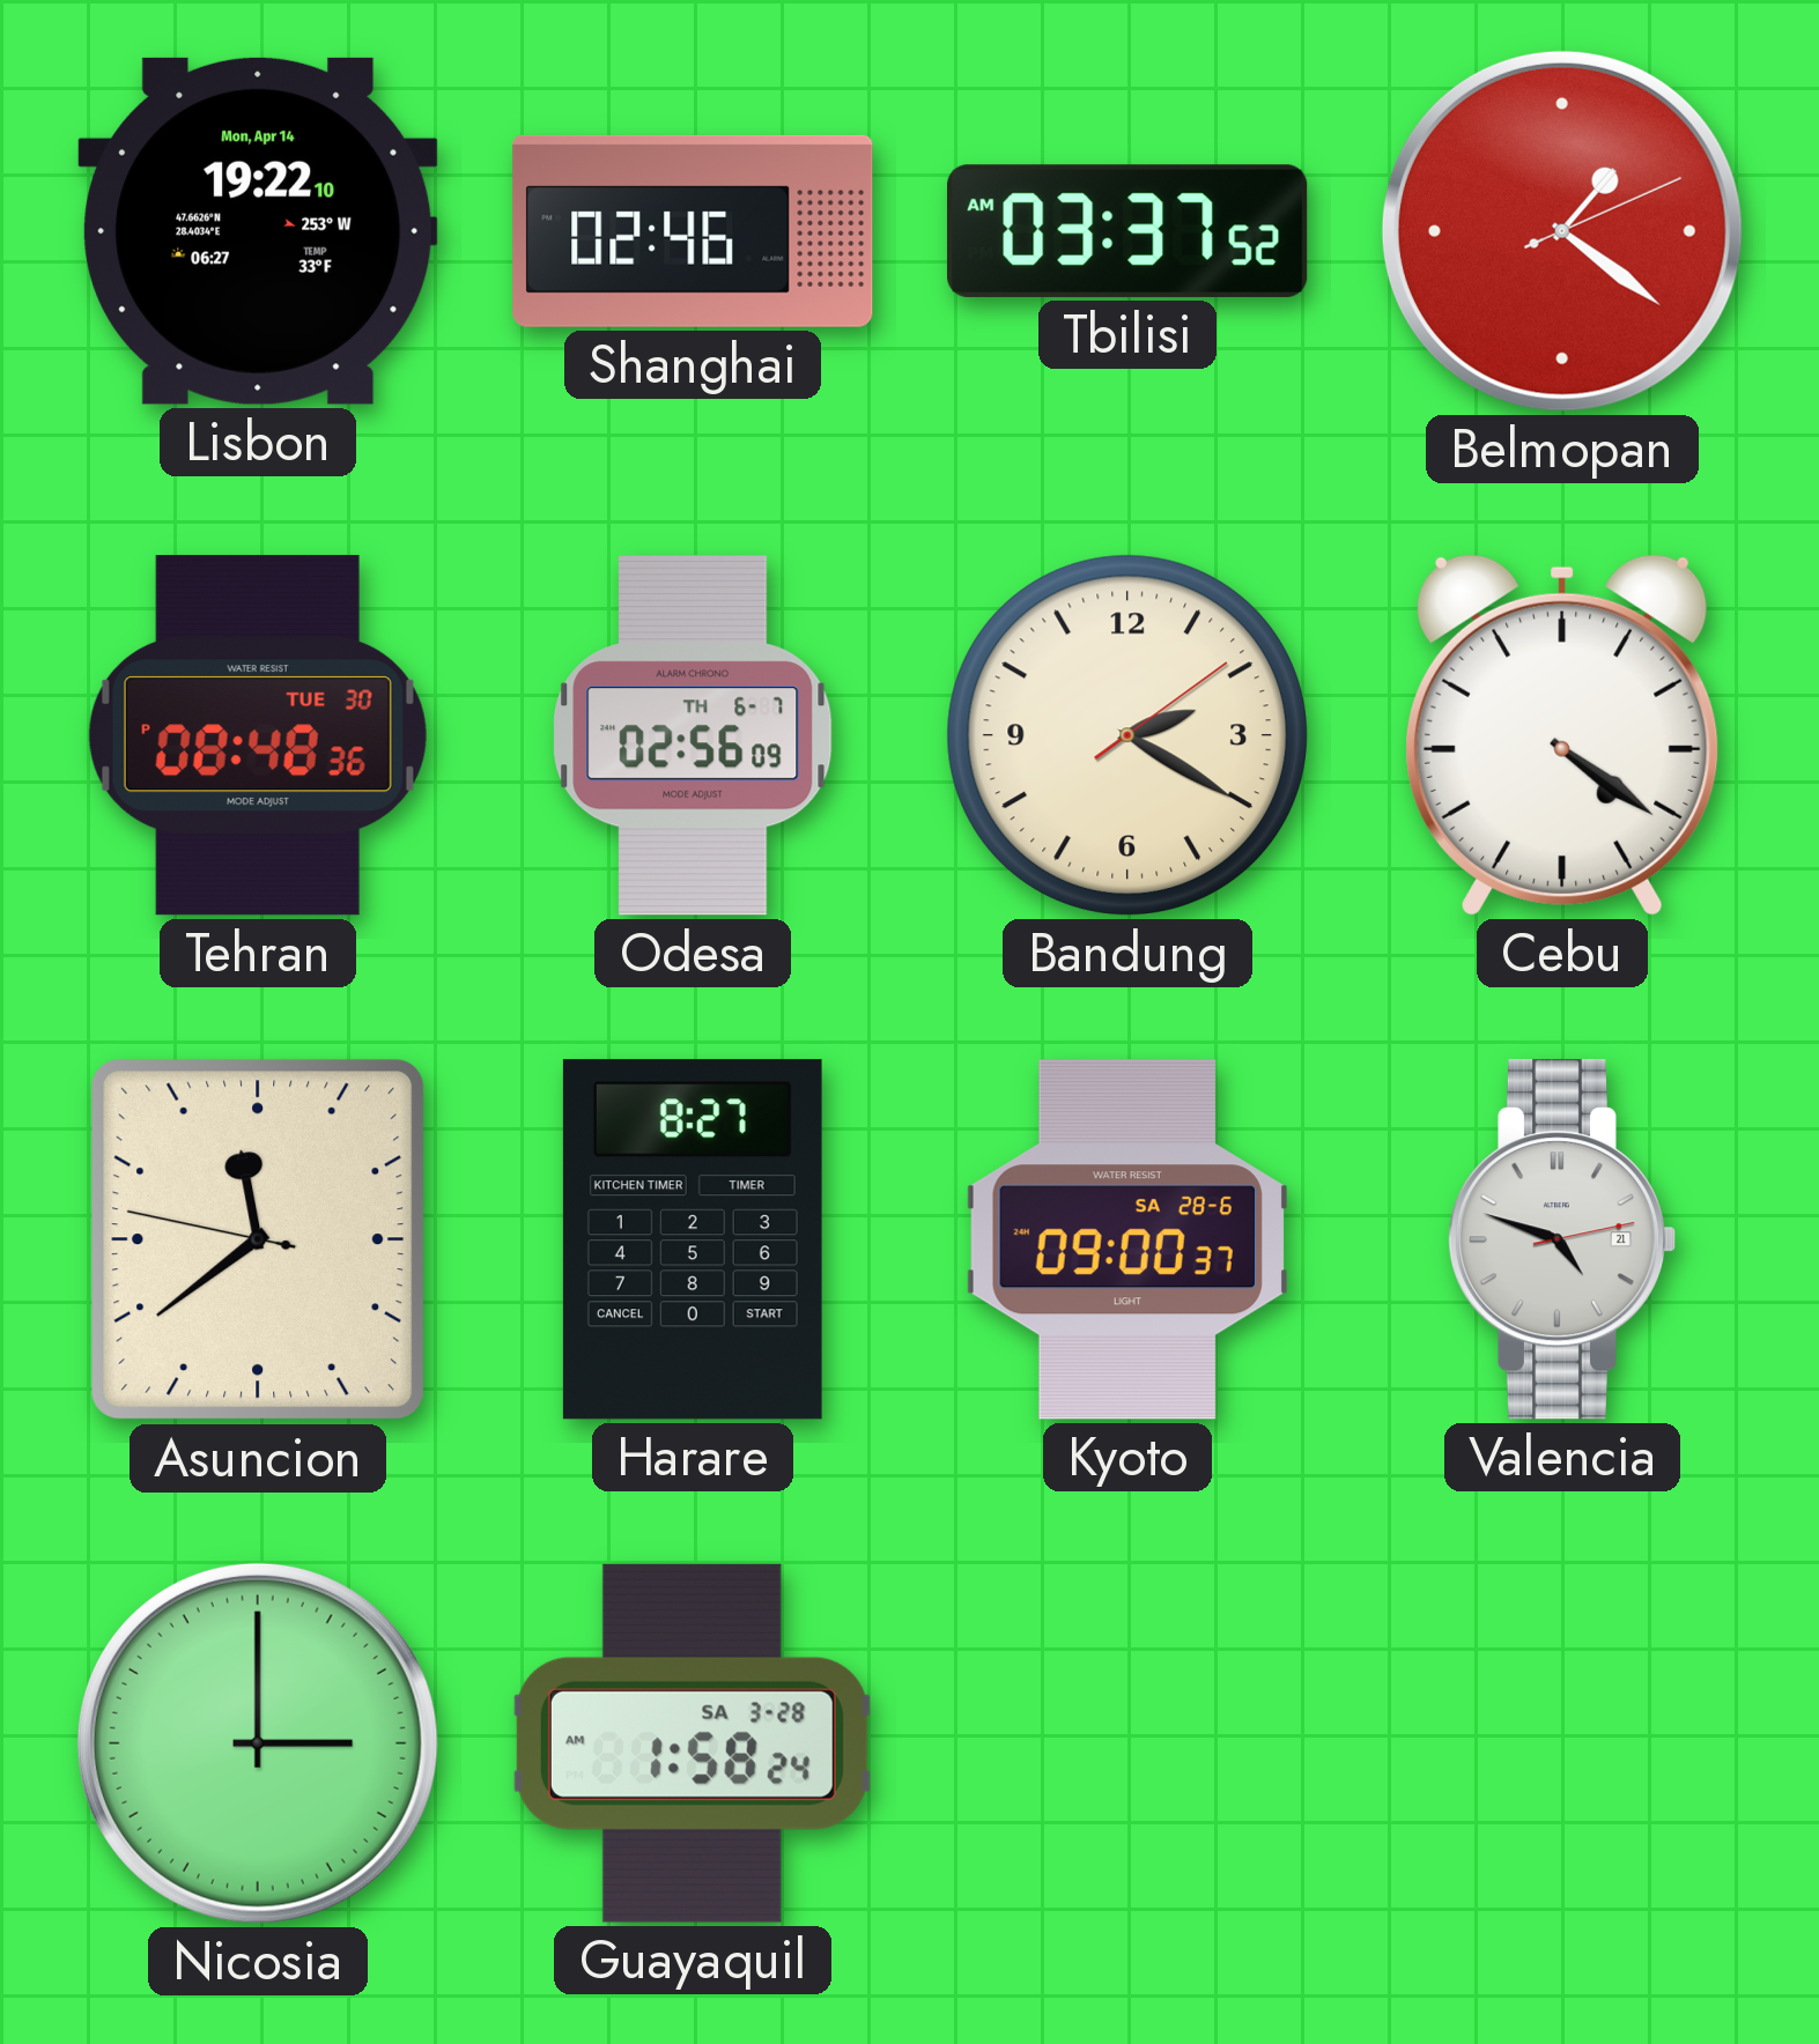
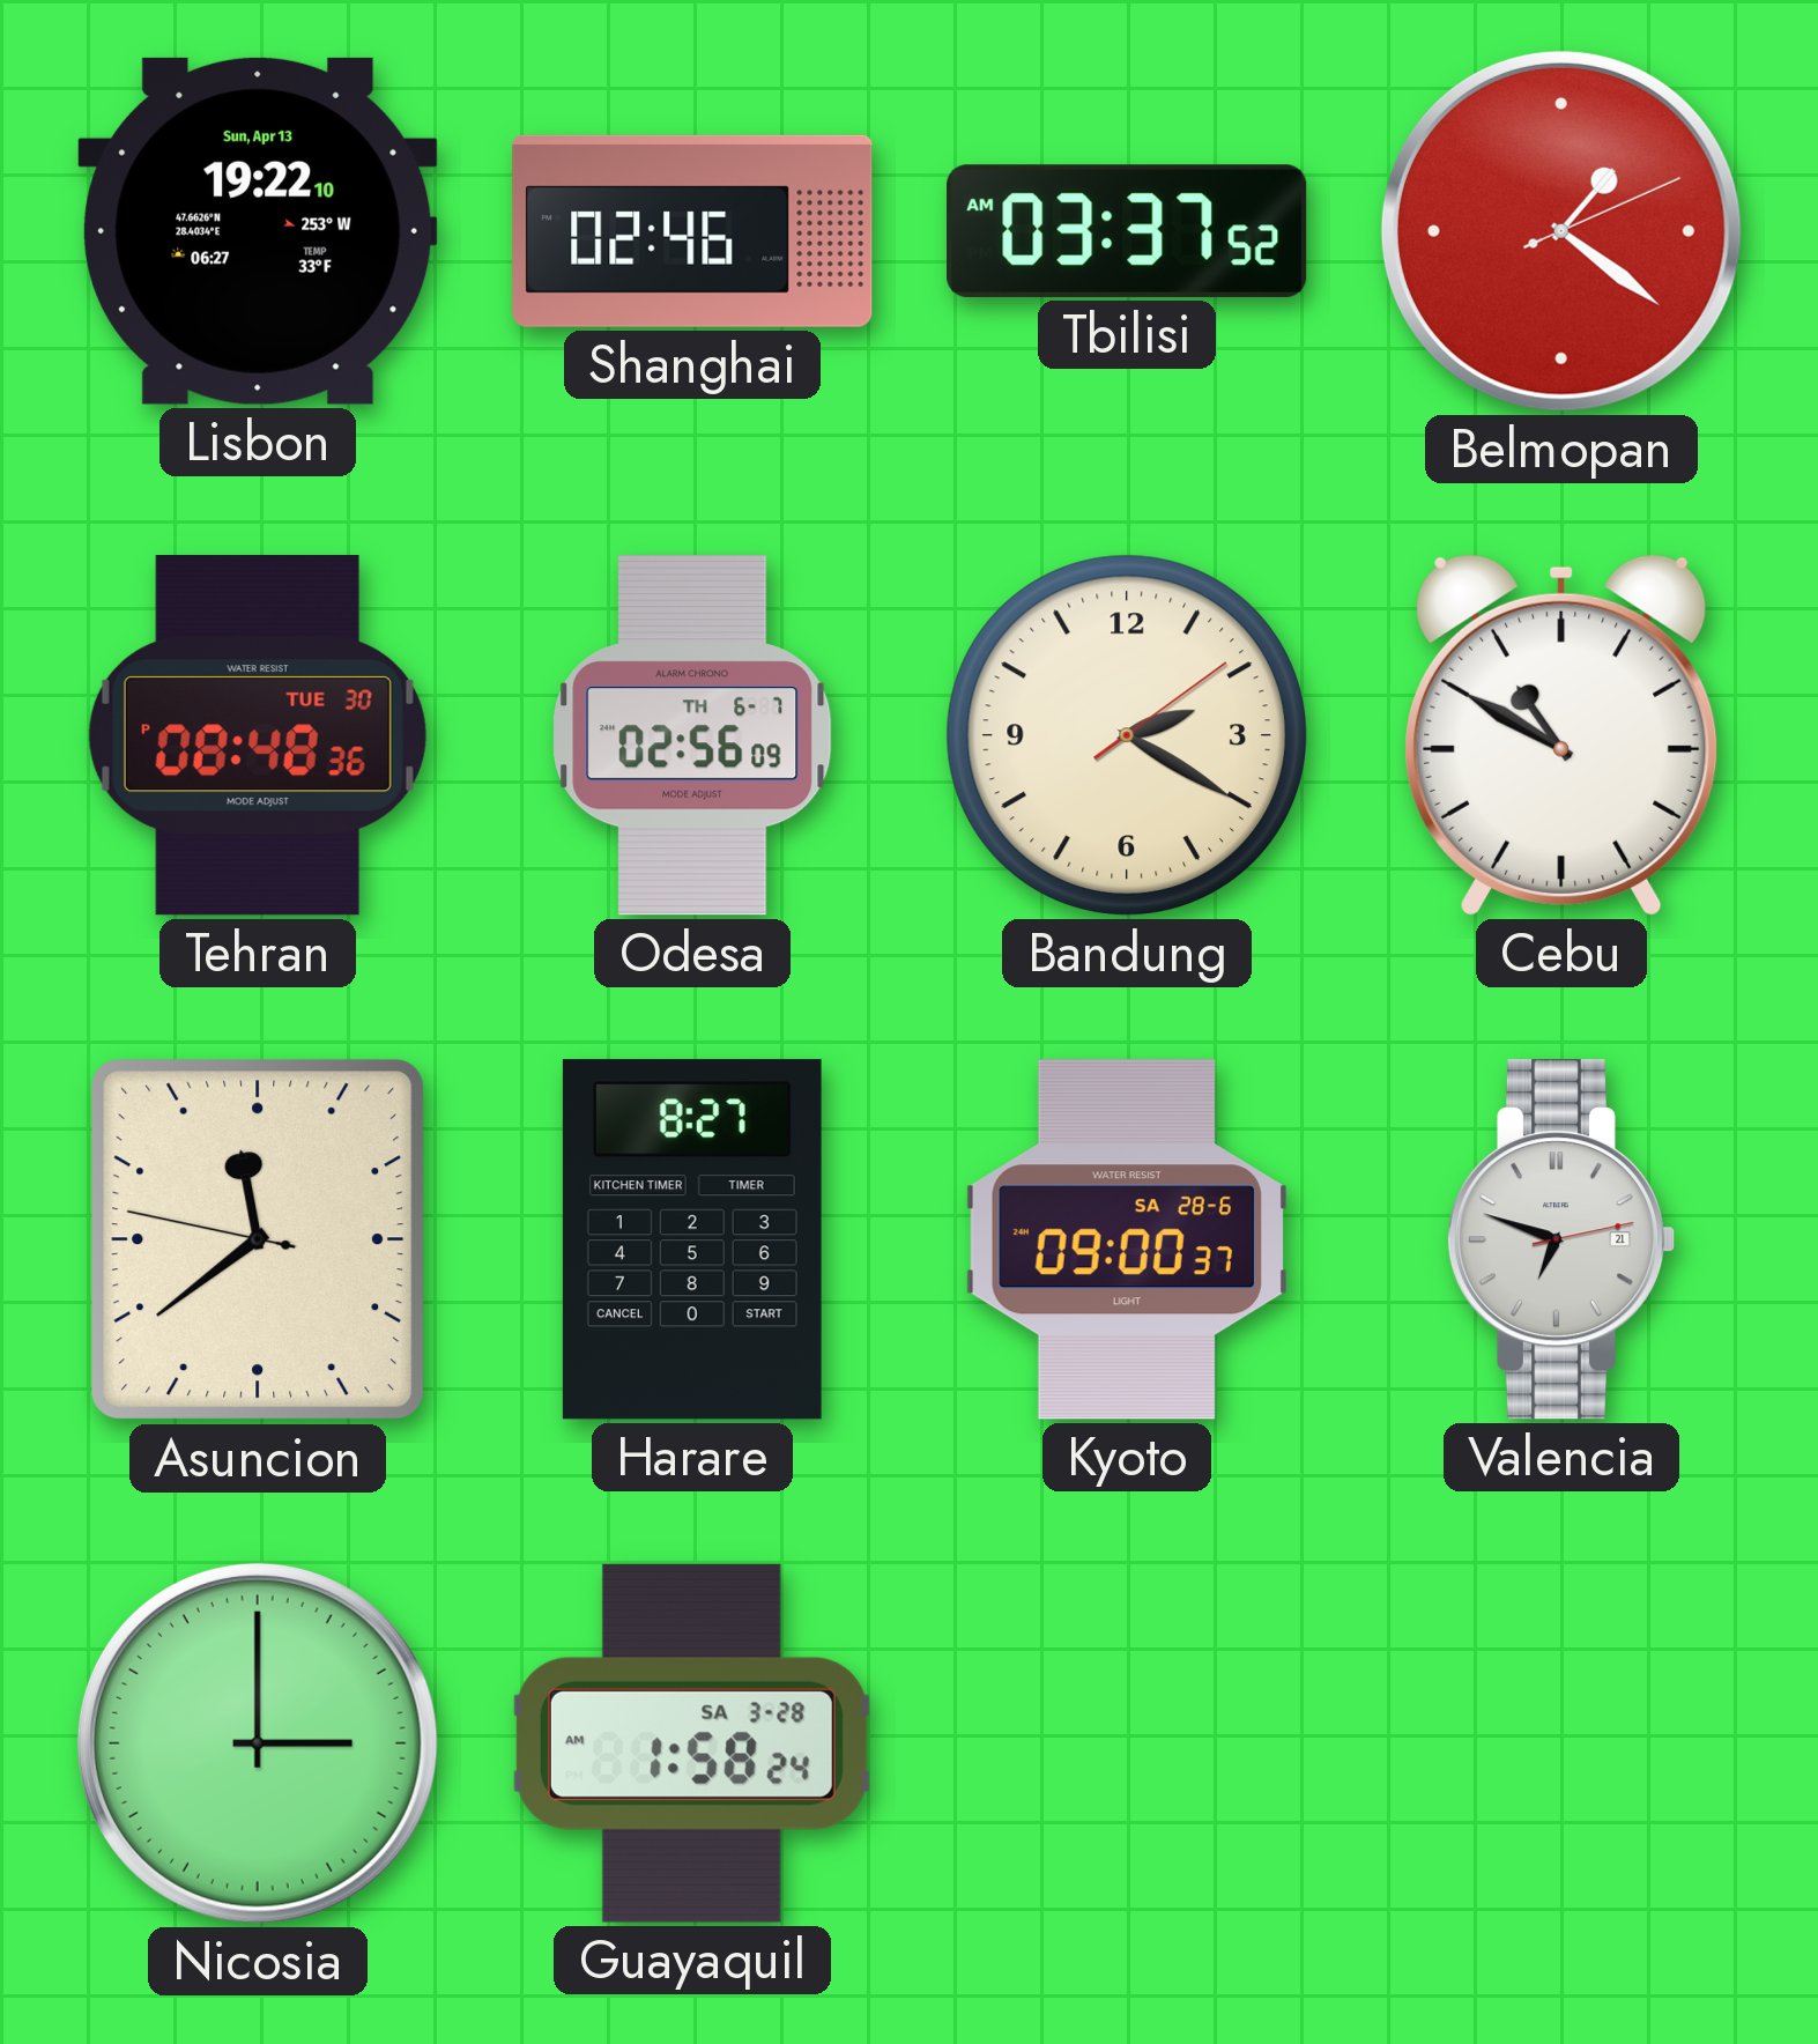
Lisbon date: Mon, Apr 14 -> Sun, Apr 13
Cebu: 4:21 -> 10:50
Valencia: 4:48 -> 6:48
